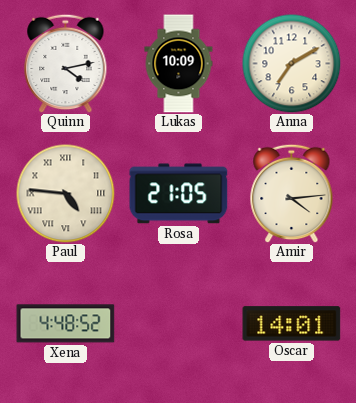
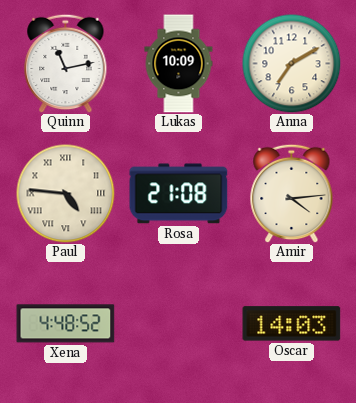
Quinn: 4:13 -> 11:13
Rosa: 21:05 -> 21:08
Oscar: 14:01 -> 14:03
